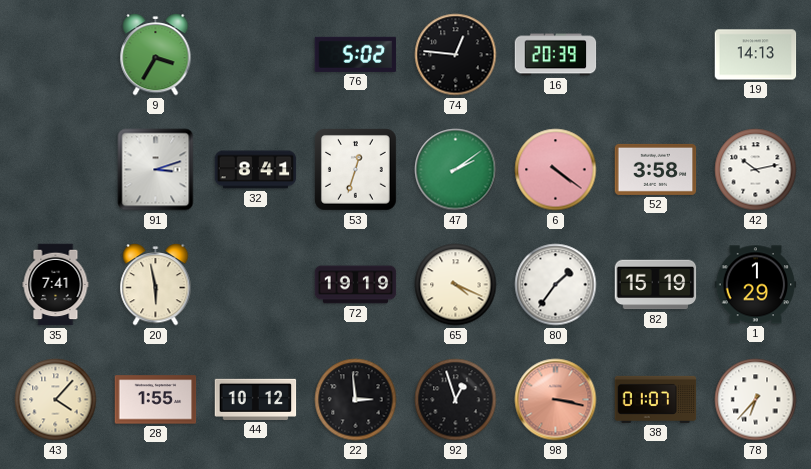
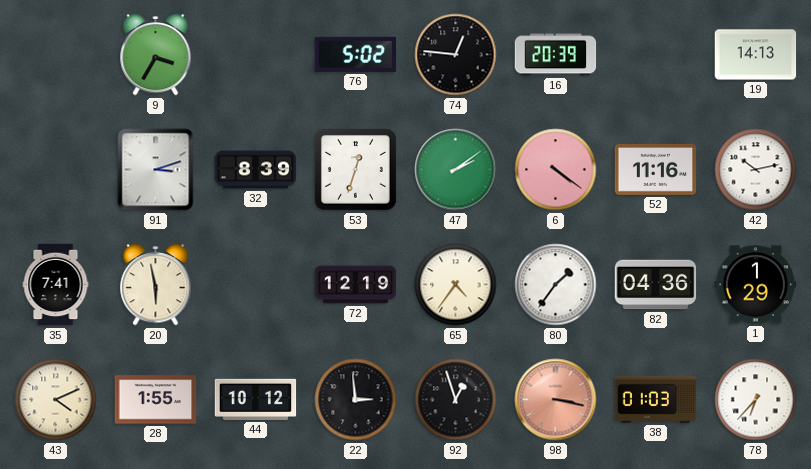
32: 8:41 -> 8:39
52: 3:58 -> 11:16
72: 19:19 -> 12:19
65: 4:19 -> 4:36
82: 15:19 -> 04:36
43: 4:07 -> 4:11
38: 01:07 -> 01:03
